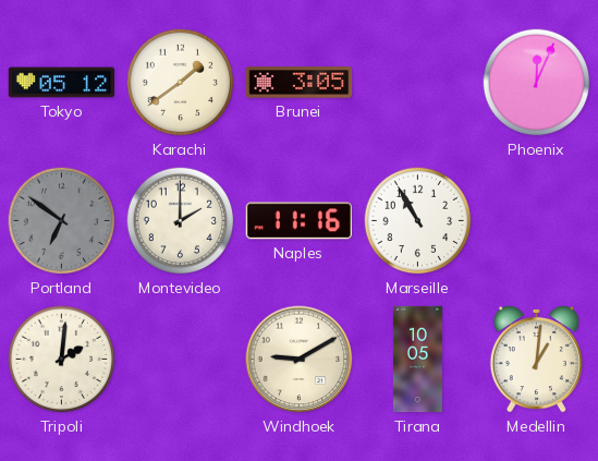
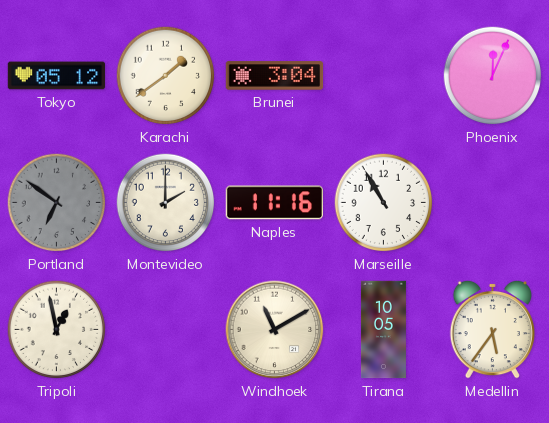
Brunei: 3:05 -> 3:04
Tripoli: 2:01 -> 12:58
Windhoek: 9:10 -> 11:10
Medellin: 1:01 -> 5:36
